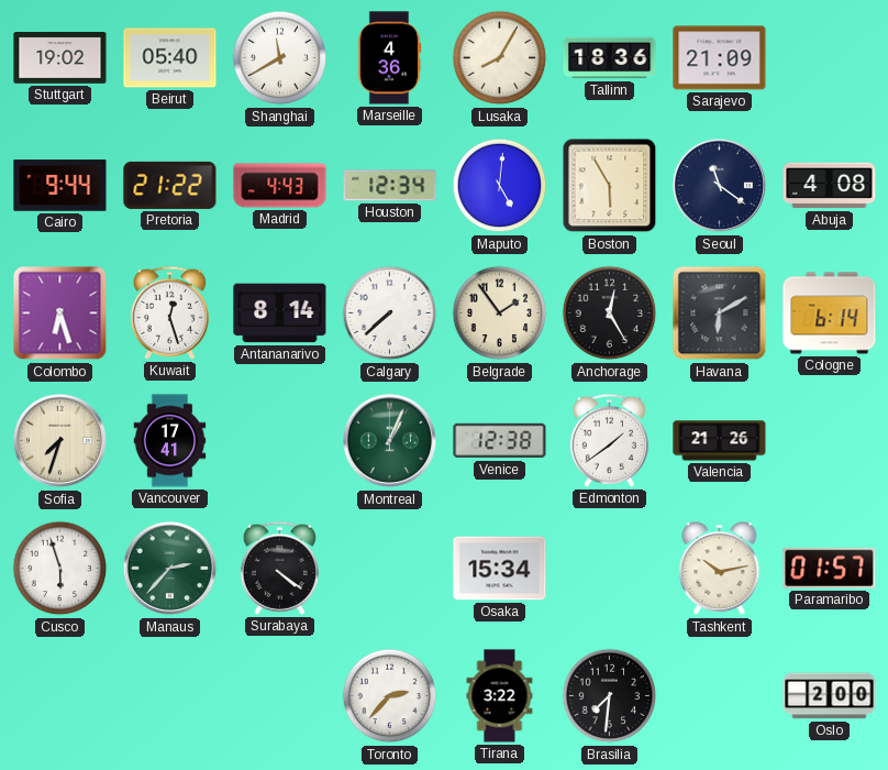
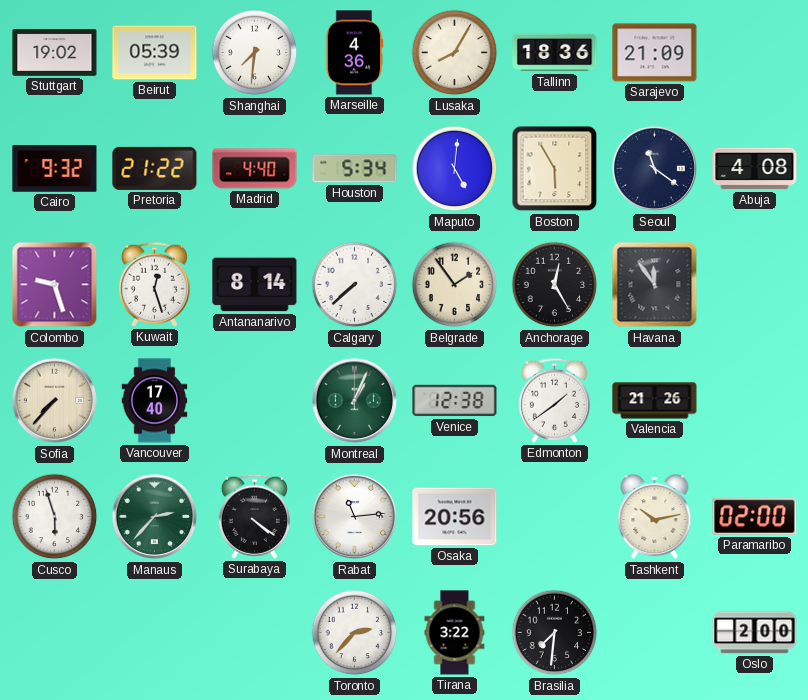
Beirut: 05:40 -> 05:39
Shanghai: 11:40 -> 7:31
Cairo: 9:44 -> 9:32
Madrid: 4:43 -> 4:40
Houston: 12:34 -> 5:34
Colombo: 6:27 -> 9:27
Havana: 6:10 -> 11:54
Cologne: 6:14 -> none
Sofia: 7:33 -> 7:37
Vancouver: 17:41 -> 17:40
Rabat: none -> 11:14
Osaka: 15:34 -> 20:56
Paramaribo: 01:57 -> 02:00
